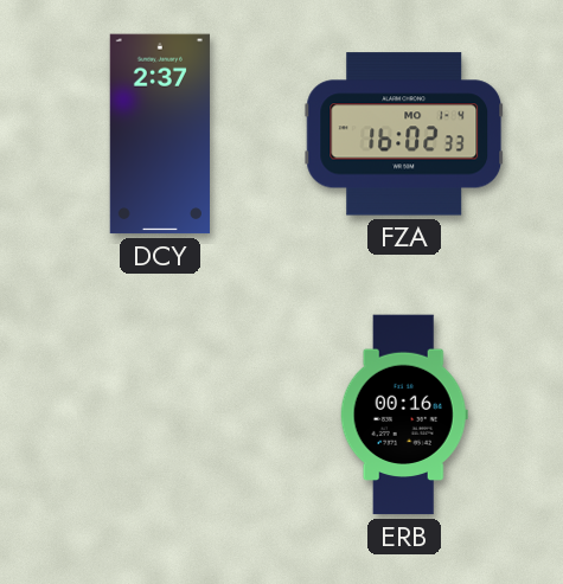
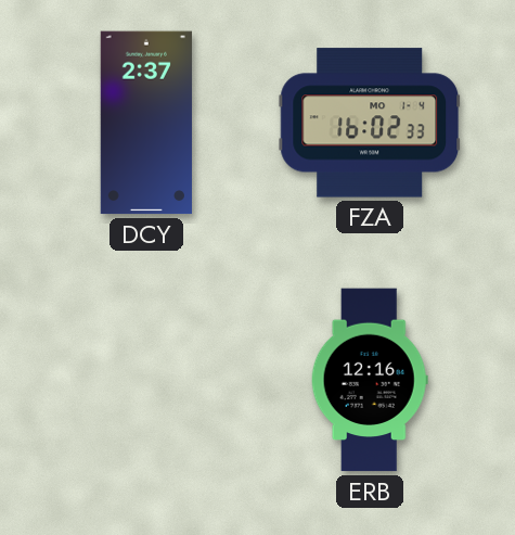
ERB: 00:16 -> 12:16
